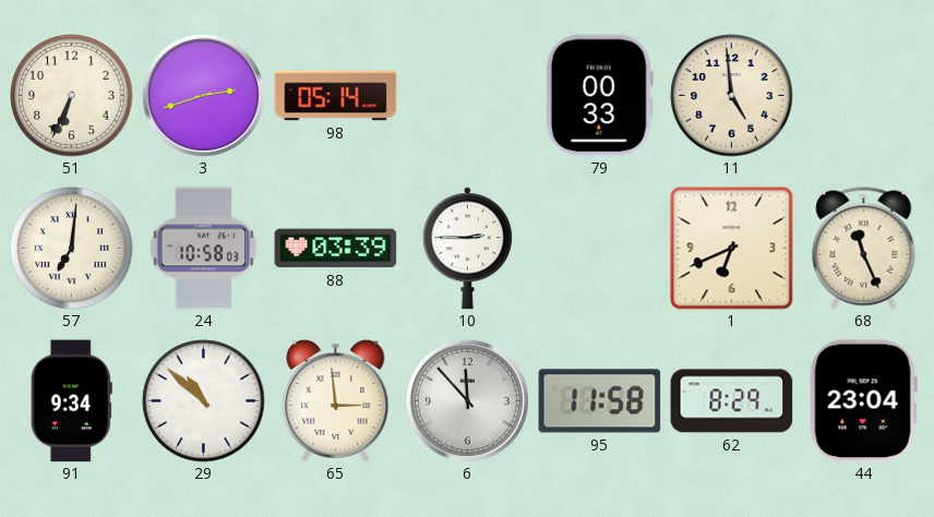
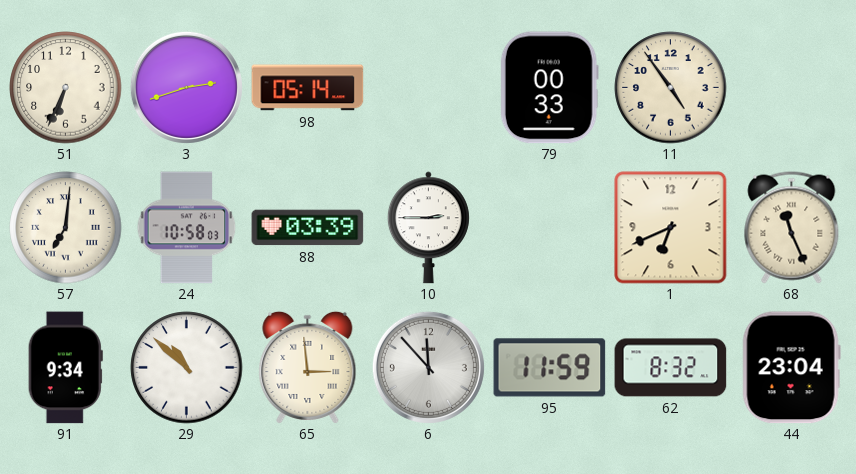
11: 4:59 -> 4:54
95: 11:58 -> 11:59
62: 8:29 -> 8:32
